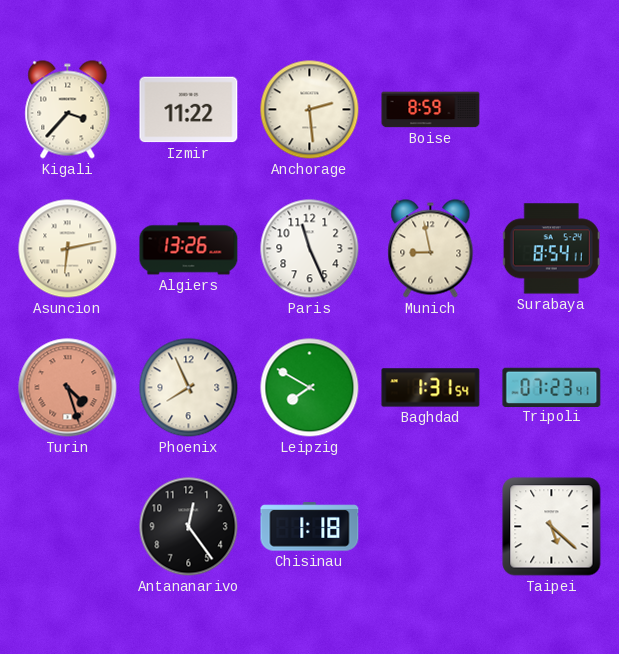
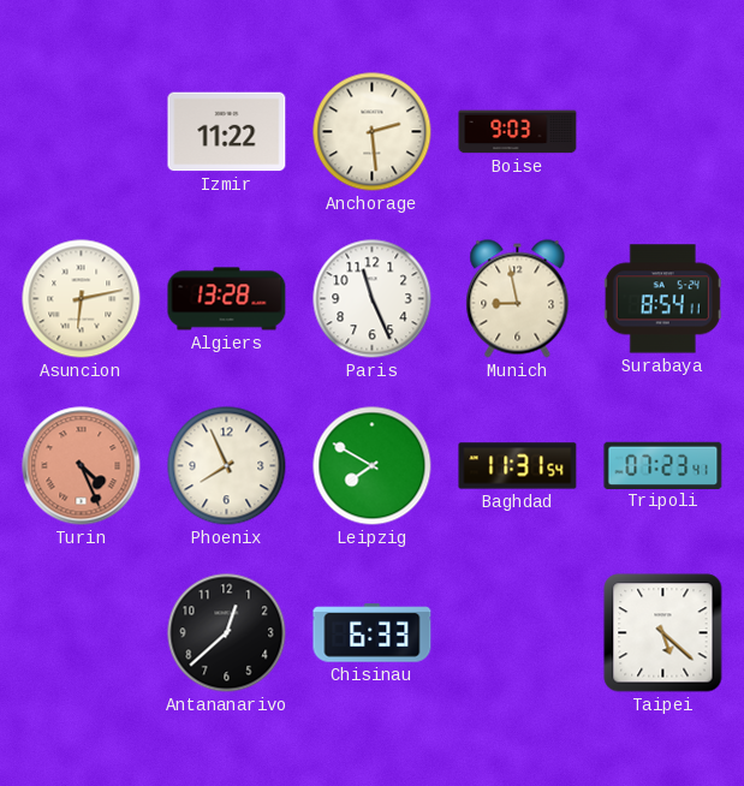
Kigali: 3:37 -> none
Boise: 8:59 -> 9:03
Algiers: 13:26 -> 13:28
Turin: 4:27 -> 4:26
Baghdad: 1:31 -> 11:31
Antananarivo: 12:24 -> 12:38
Chisinau: 1:18 -> 6:33
